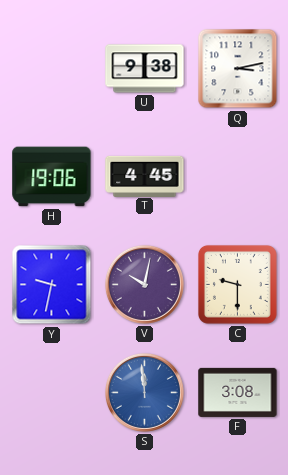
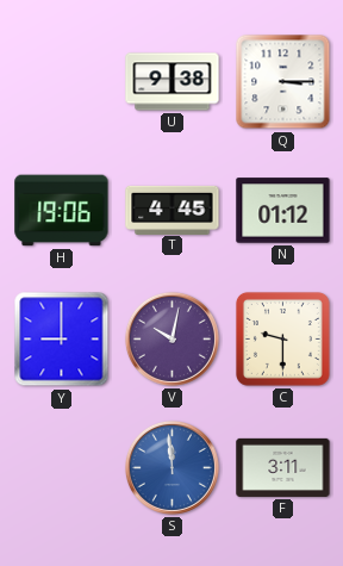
Q: 3:13 -> 3:15
N: none -> 01:12
Y: 9:32 -> 9:00
F: 3:08 -> 3:11
